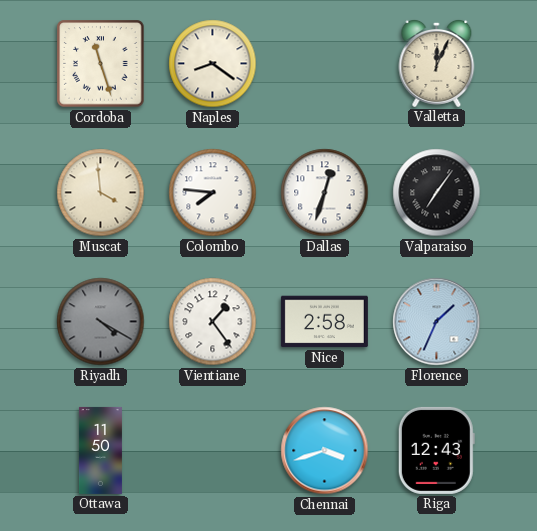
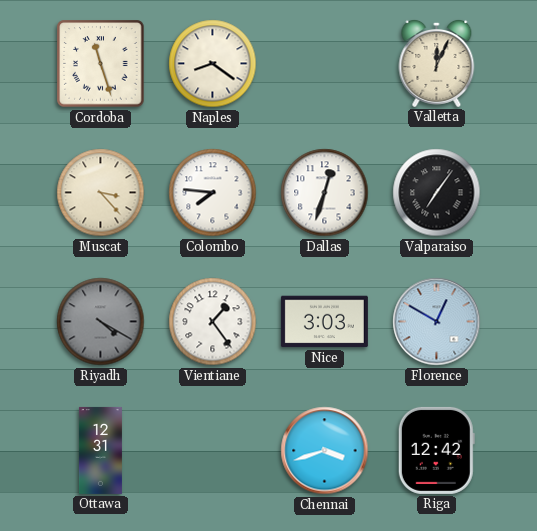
Muscat: 3:59 -> 3:23
Nice: 2:58 -> 3:03
Florence: 1:34 -> 12:50
Ottawa: 11:50 -> 12:31
Riga: 12:43 -> 12:42
